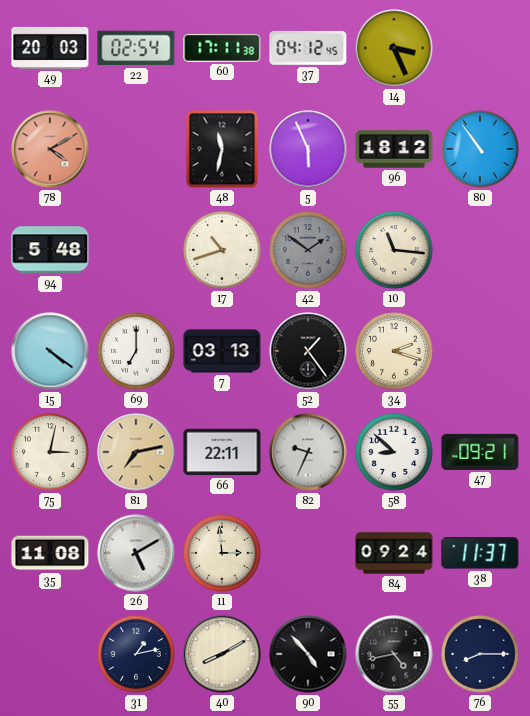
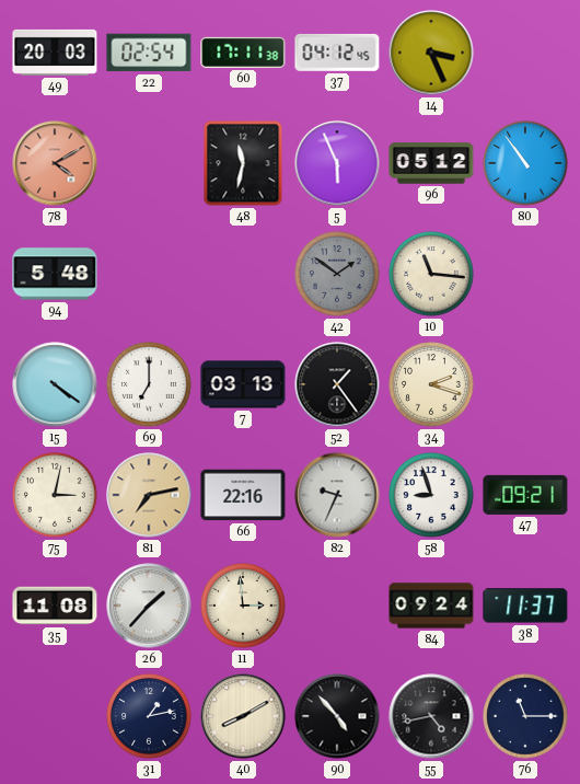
96: 18:12 -> 05:12
17: 10:42 -> none
66: 22:11 -> 22:16
58: 8:52 -> 8:57
26: 5:10 -> 1:37
76: 8:15 -> 11:15
